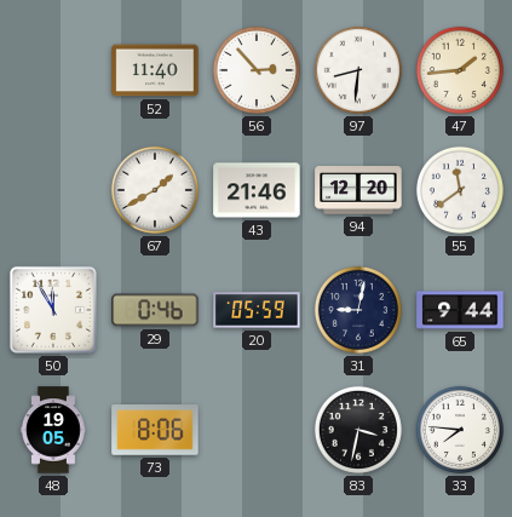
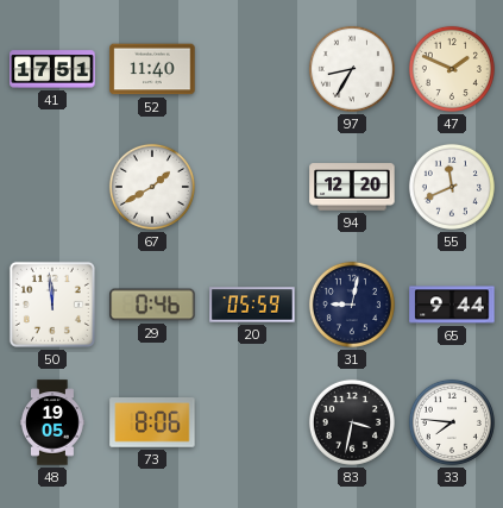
41: none -> 17:51
56: 2:53 -> none
97: 8:31 -> 8:35
47: 1:44 -> 1:49
43: 21:46 -> none
55: 11:39 -> 11:41
50: 11:55 -> 11:59
